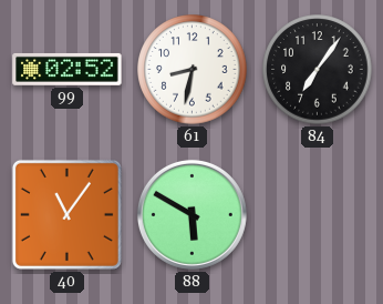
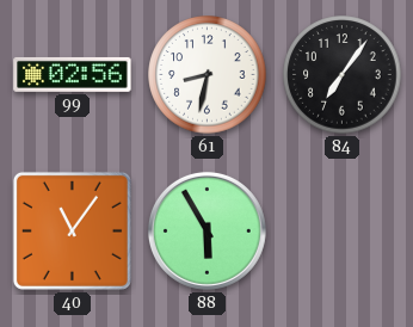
99: 02:52 -> 02:56
88: 5:50 -> 5:55
